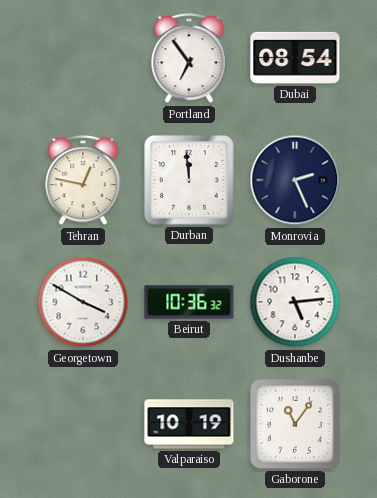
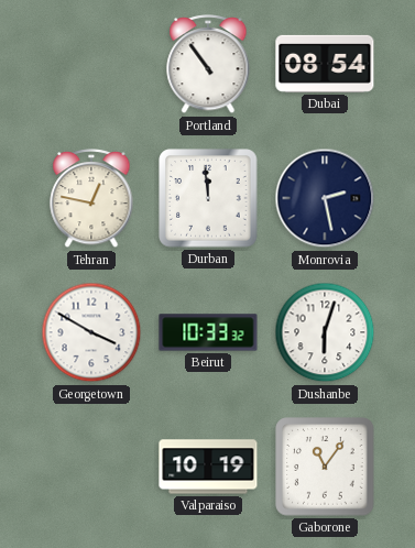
Portland: 6:54 -> 10:54
Monrovia: 2:26 -> 2:28
Beirut: 10:36 -> 10:33
Dushanbe: 5:14 -> 6:03
